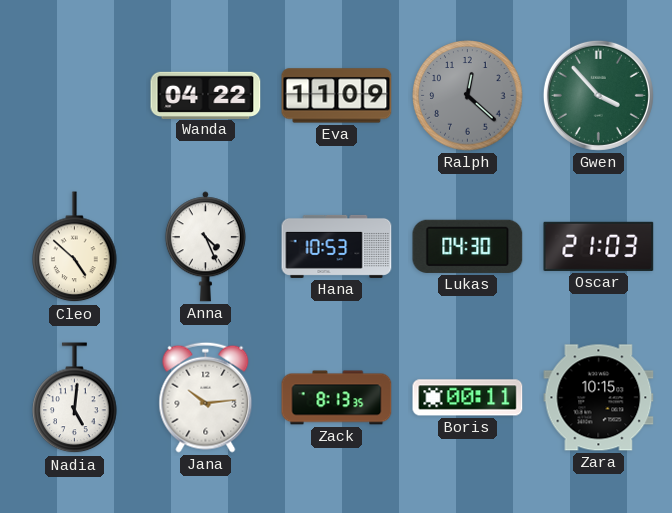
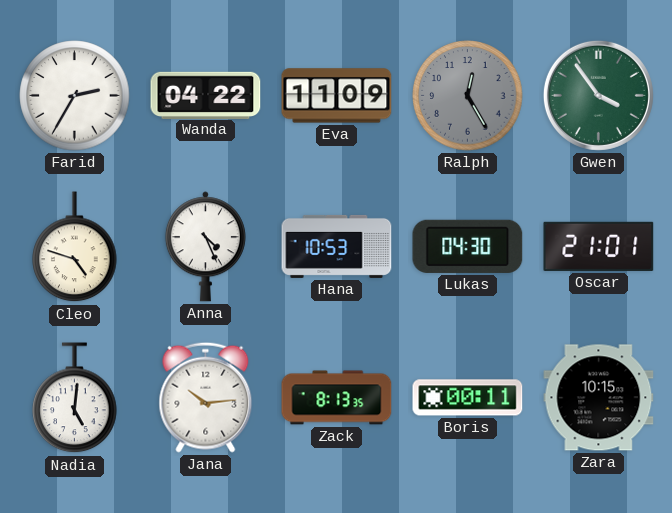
Farid: none -> 2:35
Ralph: 12:22 -> 12:25
Gwen: 3:53 -> 3:54
Cleo: 4:52 -> 4:48
Oscar: 21:03 -> 21:01
